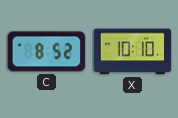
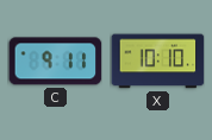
C: 8:52 -> 9:11
